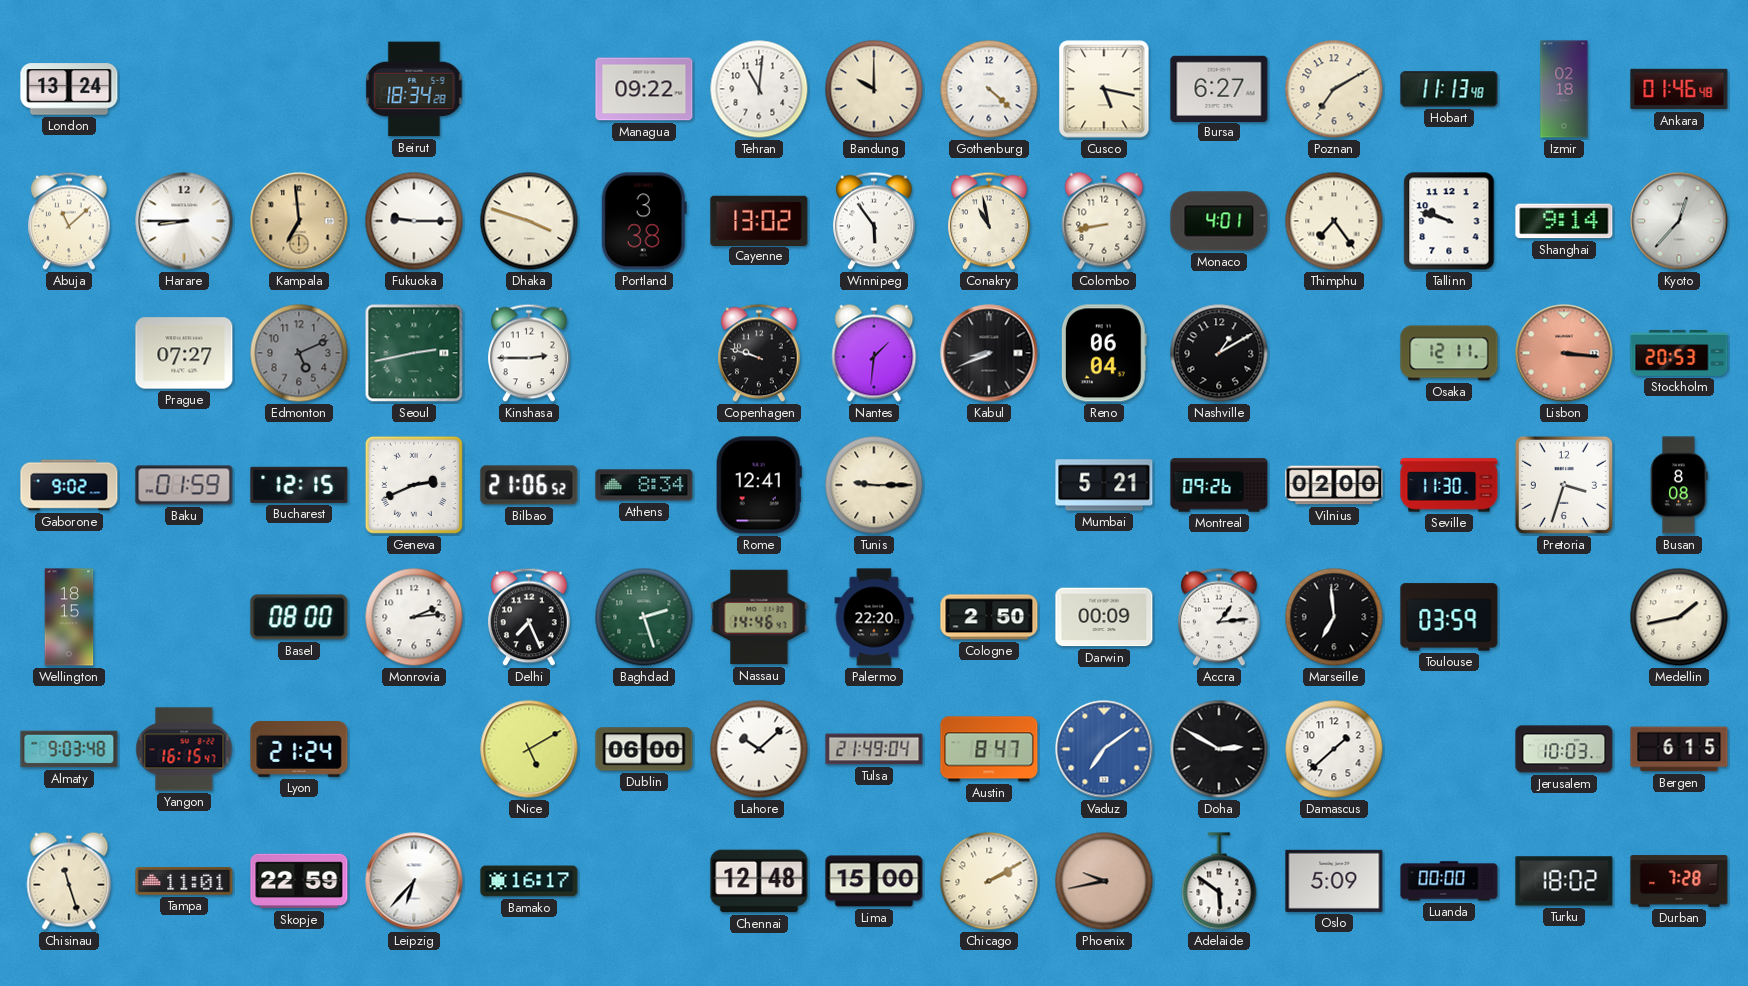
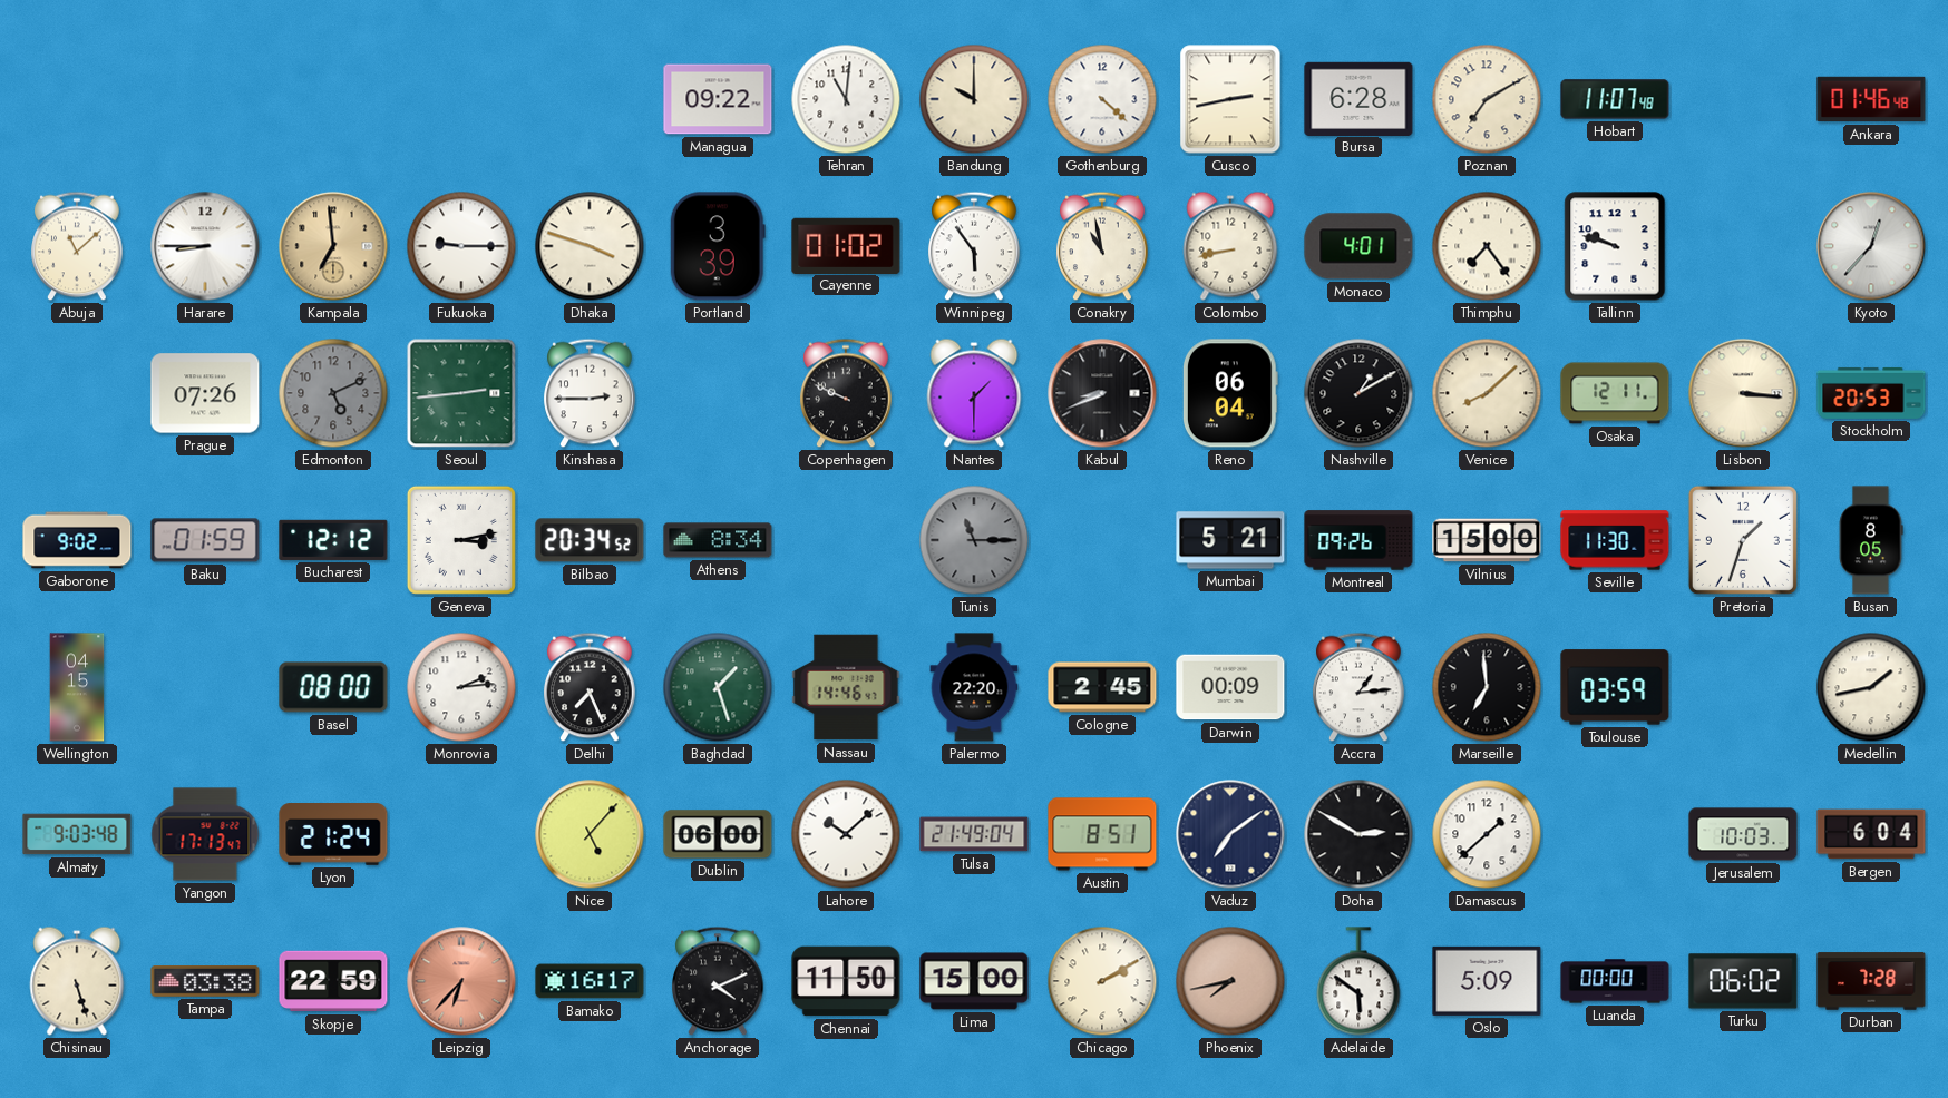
London: 13:24 -> none
Beirut: 18:34 -> none
Cusco: 5:17 -> 2:43
Bursa: 6:27 -> 6:28
Hobart: 11:13 -> 11:07
Izmir: 02:18 -> none
Portland: 3:38 -> 3:39
Cayenne: 13:02 -> 01:02
Shanghai: 9:14 -> none
Prague: 07:27 -> 07:26
Seoul: 2:43 -> 2:44
Copenhagen: 9:48 -> 9:49
Nantes: 1:31 -> 1:30
Venice: none -> 8:08
Lisbon dial: salmon -> cream
Bucharest: 12:15 -> 12:12
Geneva: 2:41 -> 3:13
Bilbao: 21:06 -> 20:34
Rome: 12:41 -> none
Tunis: 9:15 -> 11:15
Tunis dial: cream -> grey
Vilnius: 02:00 -> 15:00
Pretoria: 3:33 -> 1:33
Busan: 8:08 -> 8:05
Wellington: 18:15 -> 04:15
Baghdad: 2:27 -> 1:27
Cologne: 2:50 -> 2:45
Yangon: 16:15 -> 17:13
Nice: 5:10 -> 5:07
Austin: 8:47 -> 8:51
Vaduz dial: blue -> navy
Bergen: 6:15 -> 6:04
Chisinau: 11:27 -> 5:27
Tampa: 11:01 -> 03:38
Leipzig dial: white -> salmon
Anchorage: none -> 4:11
Chennai: 12:48 -> 11:50
Phoenix: 9:43 -> 7:43
Turku: 18:02 -> 06:02
